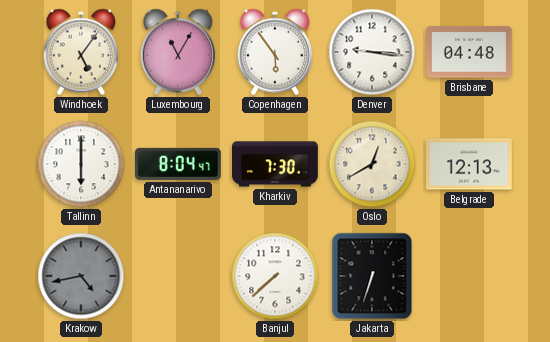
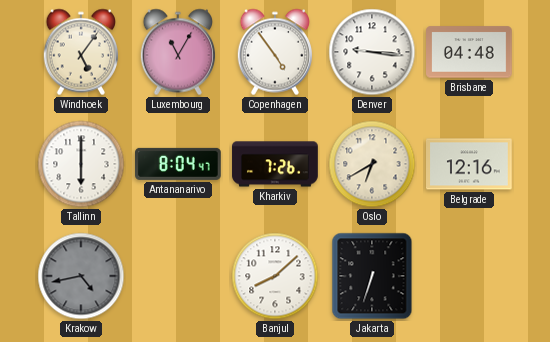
Copenhagen: 5:54 -> 4:54
Kharkiv: 7:30 -> 7:26
Oslo: 12:40 -> 6:40
Belgrade: 12:13 -> 12:16
Banjul: 7:38 -> 8:08
